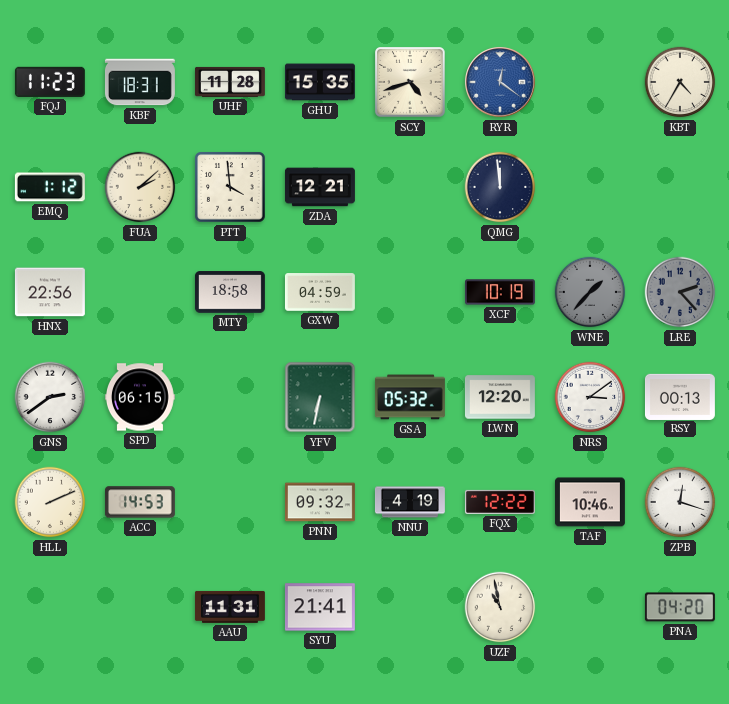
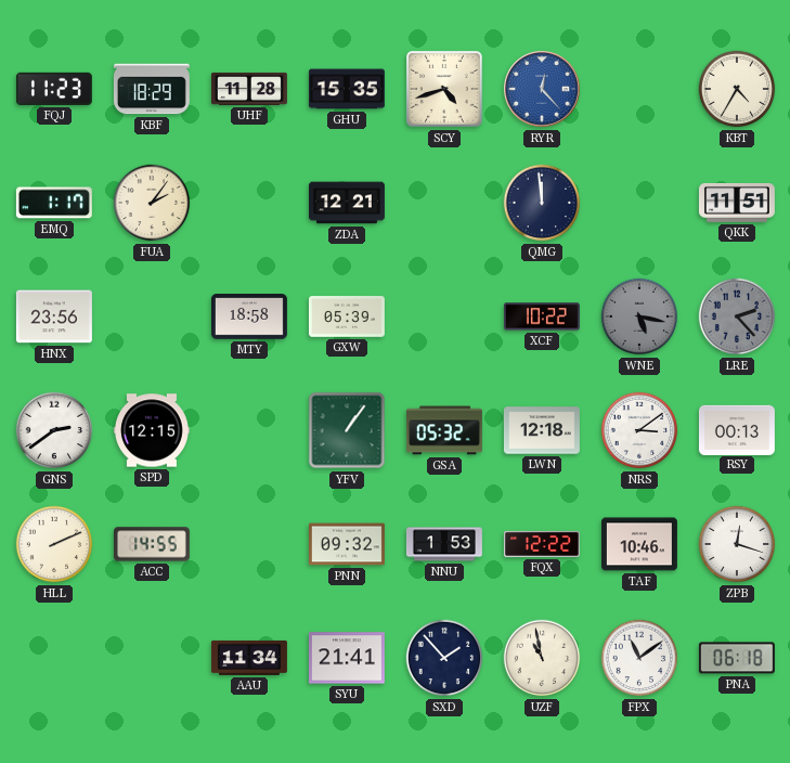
KBF: 18:31 -> 18:29
RYR: 12:21 -> 12:23
EMQ: 1:12 -> 1:17
FUA: 2:08 -> 2:06
PTT: 3:59 -> none
QKK: none -> 11:51
HNX: 22:56 -> 23:56
GXW: 04:59 -> 05:39
XCF: 10:19 -> 10:22
WNE: 1:37 -> 5:17
SPD: 06:15 -> 12:15
YFV: 6:32 -> 1:06
LWN: 12:20 -> 12:18
ACC: 14:53 -> 14:55
NNU: 4:19 -> 1:53
AAU: 11:31 -> 11:34
SXD: none -> 1:53
FPX: none -> 11:09
PNA: 04:20 -> 06:18
